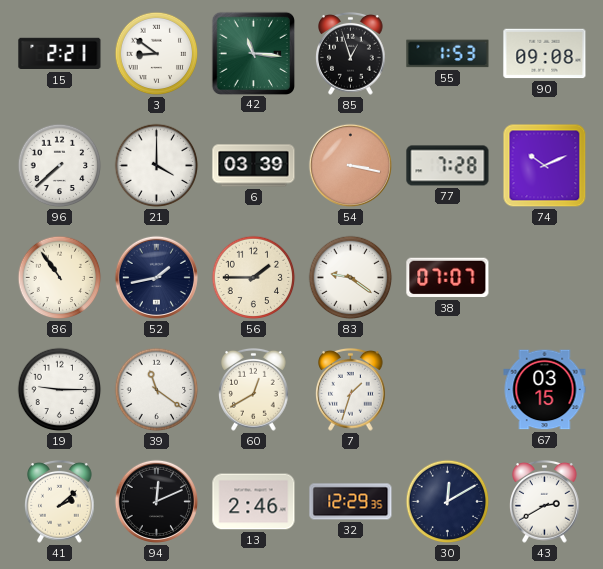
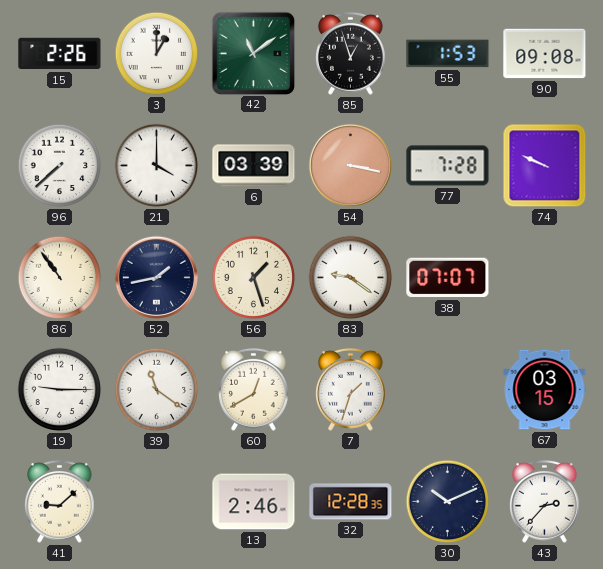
15: 2:21 -> 2:26
3: 8:51 -> 1:00
42: 11:16 -> 11:09
74: 10:11 -> 9:49
56: 1:45 -> 1:27
41: 2:08 -> 9:08
94: 12:11 -> none
32: 12:29 -> 12:28
30: 12:10 -> 10:11
43: 2:40 -> 2:37
